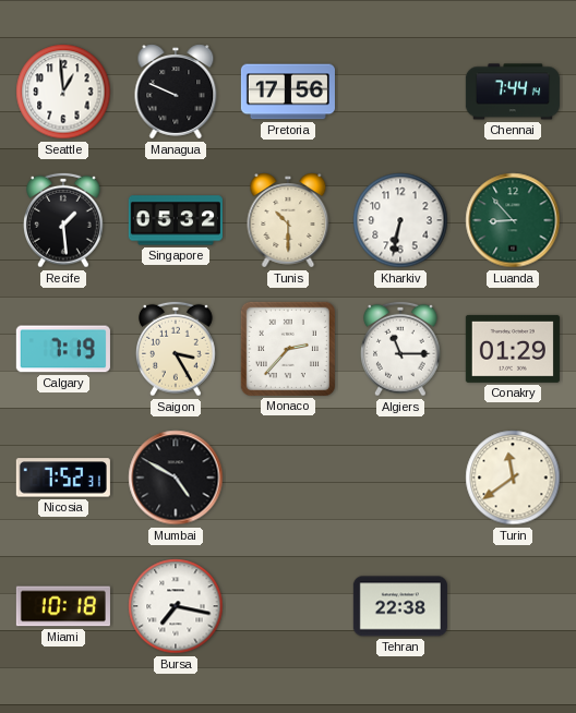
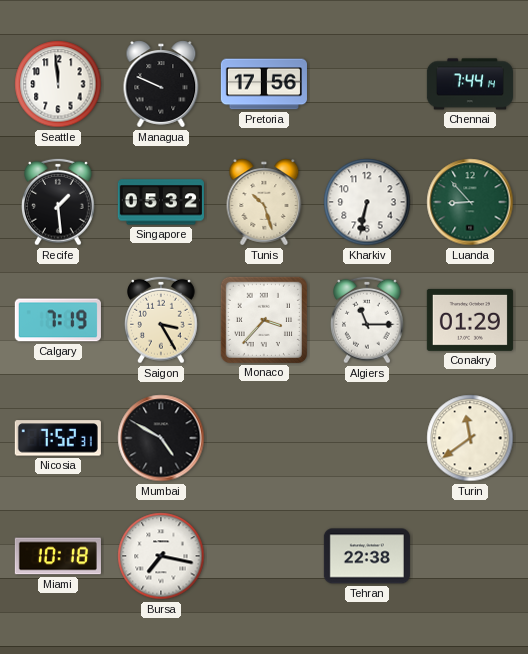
Seattle: 12:59 -> 11:59
Tunis: 10:30 -> 10:27
Monaco: 2:37 -> 3:37
